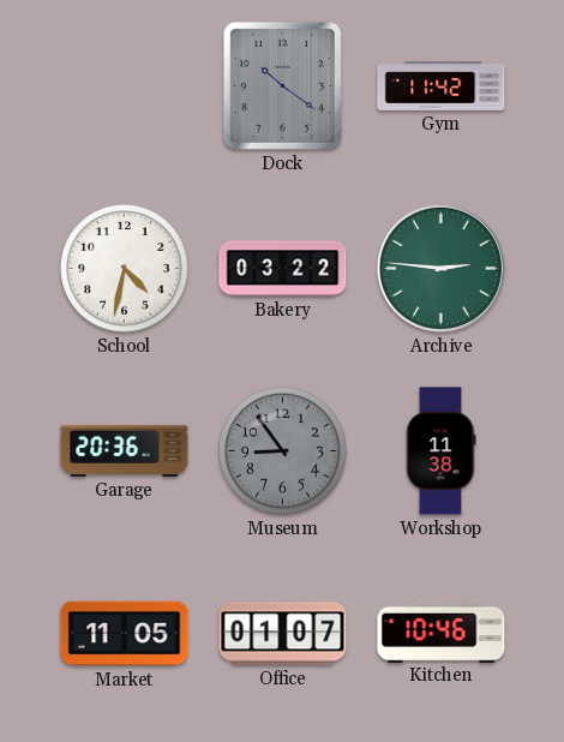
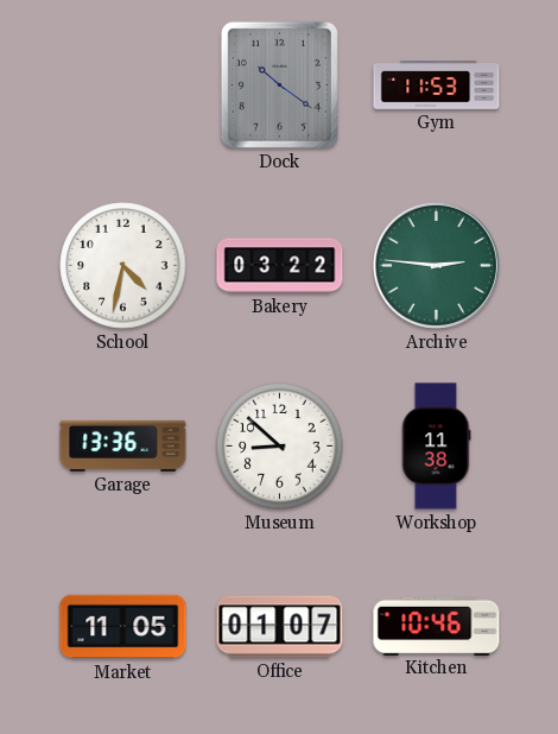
Gym: 11:42 -> 11:53
Garage: 20:36 -> 13:36
Museum: 8:54 -> 8:52
Museum dial: grey -> white
